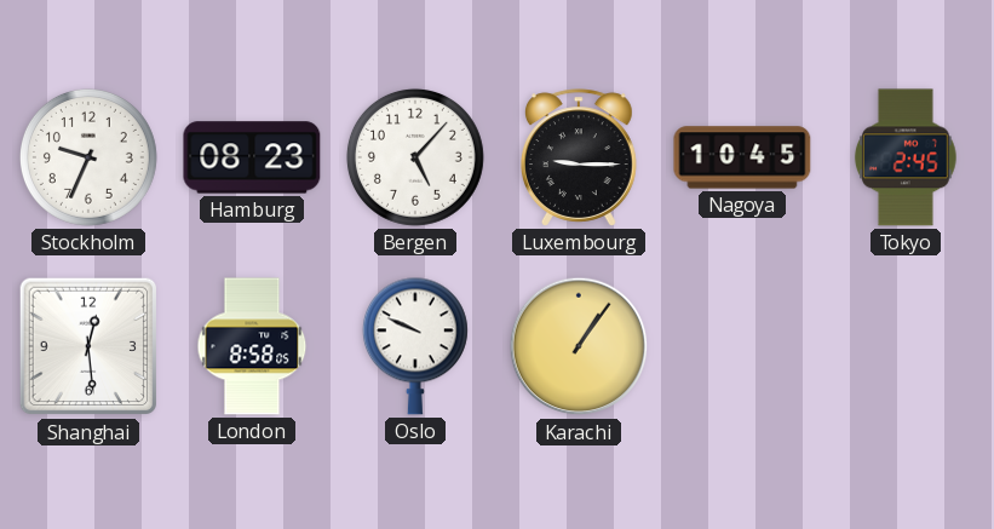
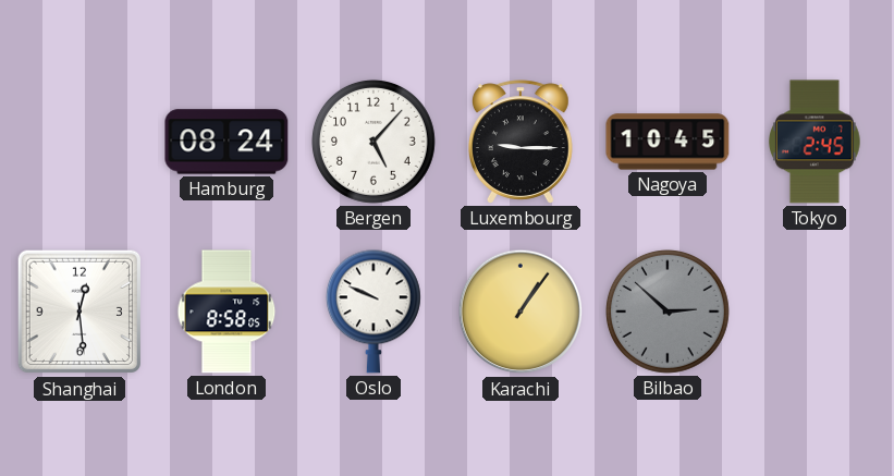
Stockholm: 9:34 -> none
Hamburg: 08:23 -> 08:24
Bilbao: none -> 2:52
